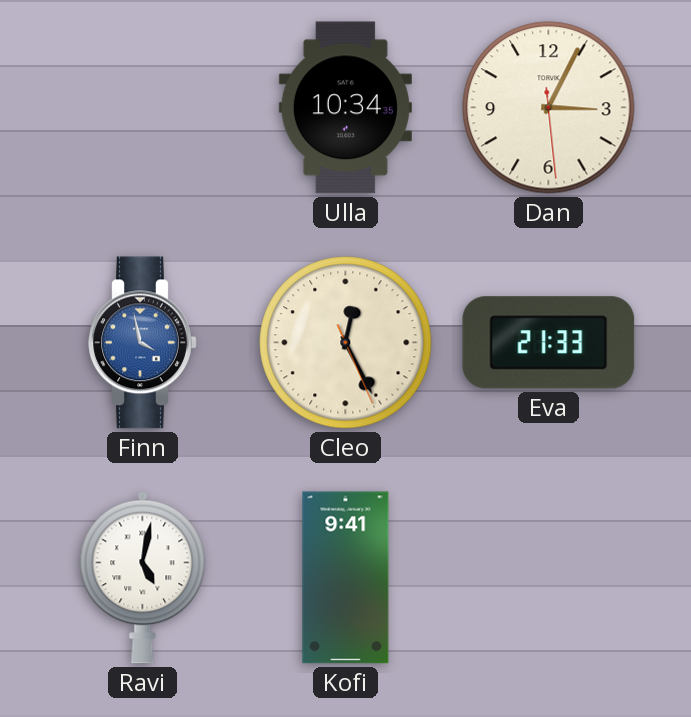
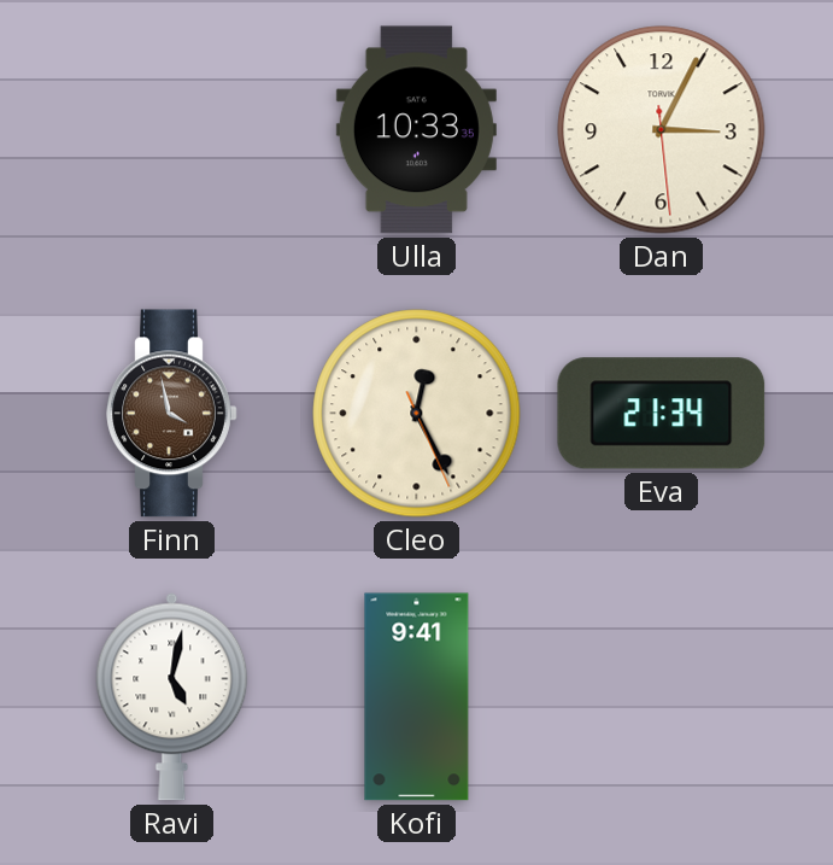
Ulla: 10:34 -> 10:33
Finn dial: blue -> brown
Eva: 21:33 -> 21:34
